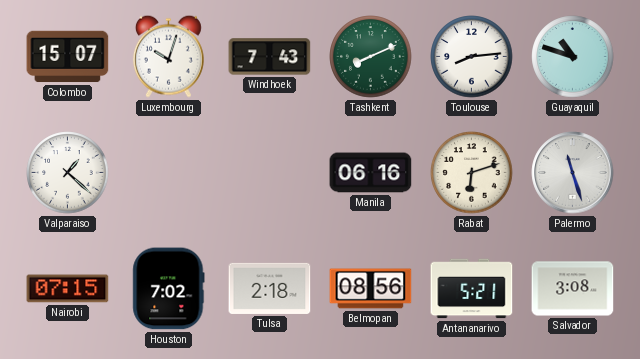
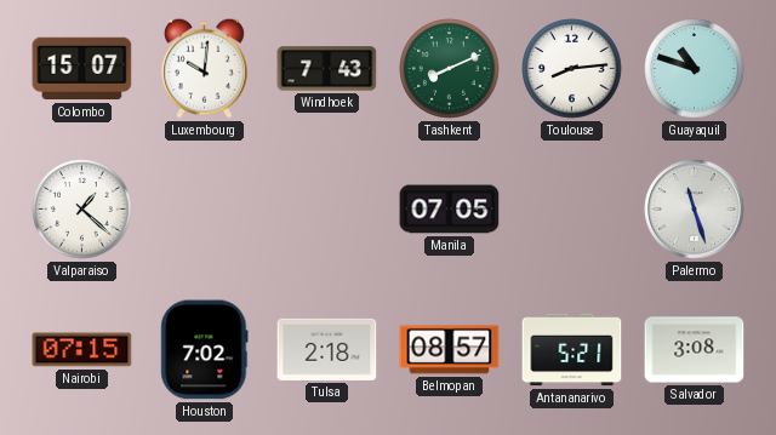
Luxembourg: 10:03 -> 10:01
Manila: 06:16 -> 07:05
Rabat: 6:12 -> none
Belmopan: 08:56 -> 08:57
